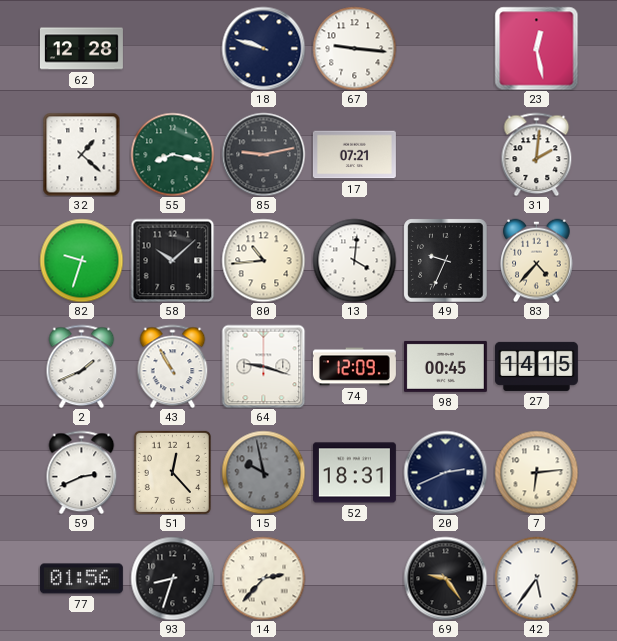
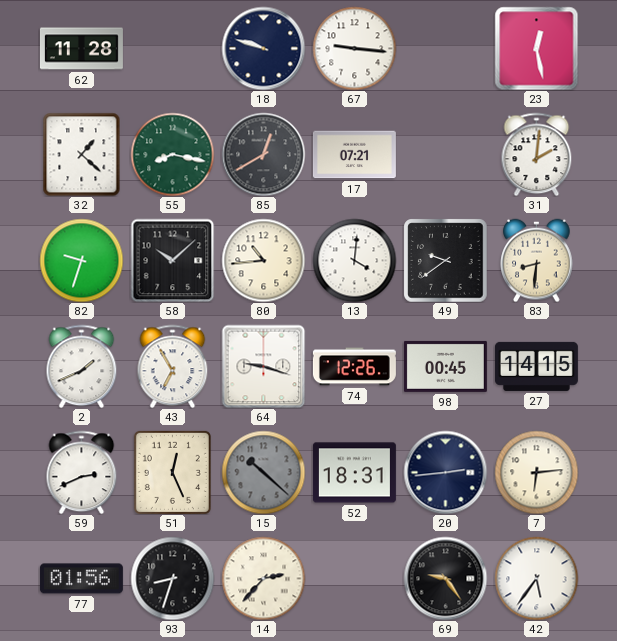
62: 12:28 -> 11:28
85: 9:13 -> 12:40
49: 9:34 -> 9:39
83: 4:37 -> 8:31
43: 10:55 -> 6:55
74: 12:09 -> 12:26
51: 12:23 -> 12:26
15: 9:58 -> 10:22
20: 2:41 -> 2:44
